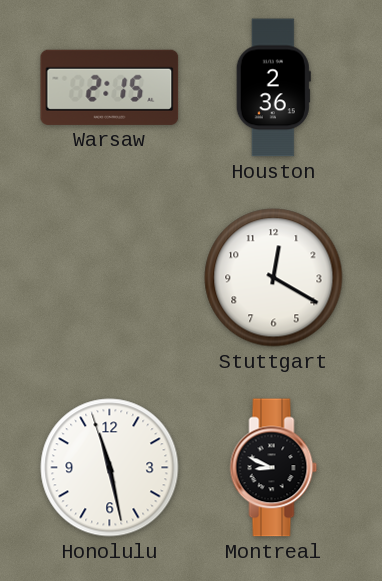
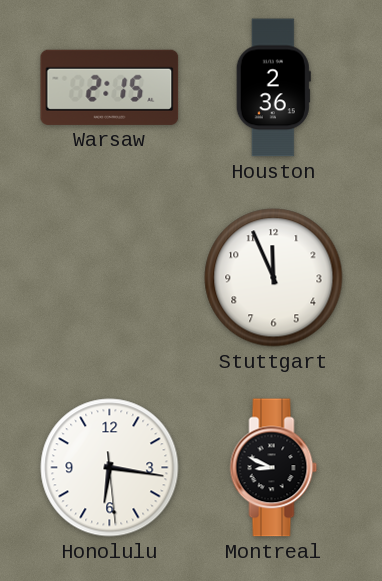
Stuttgart: 12:20 -> 11:56
Honolulu: 11:27 -> 6:16
